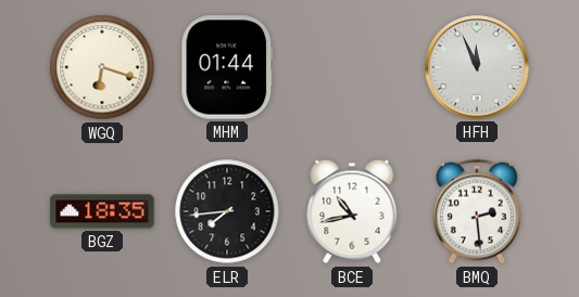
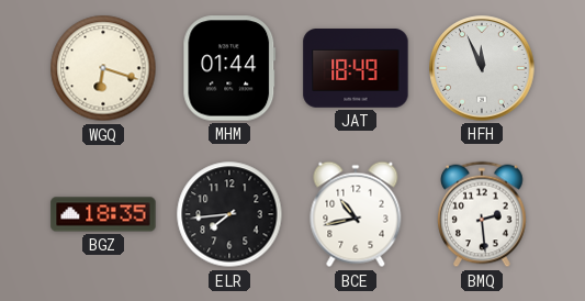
JAT: none -> 18:49
